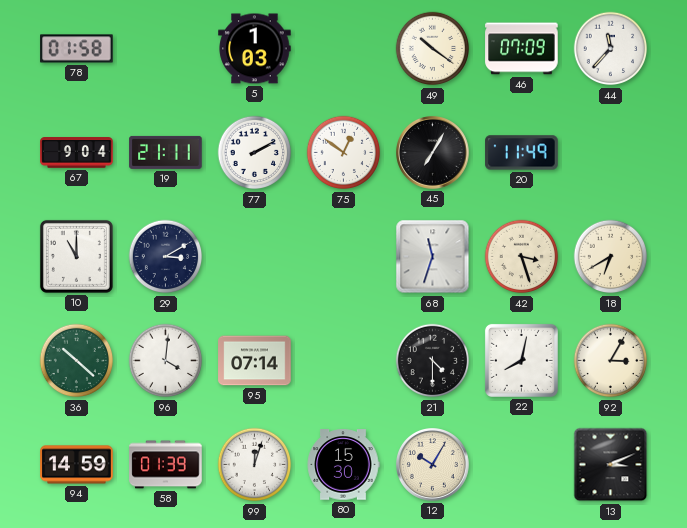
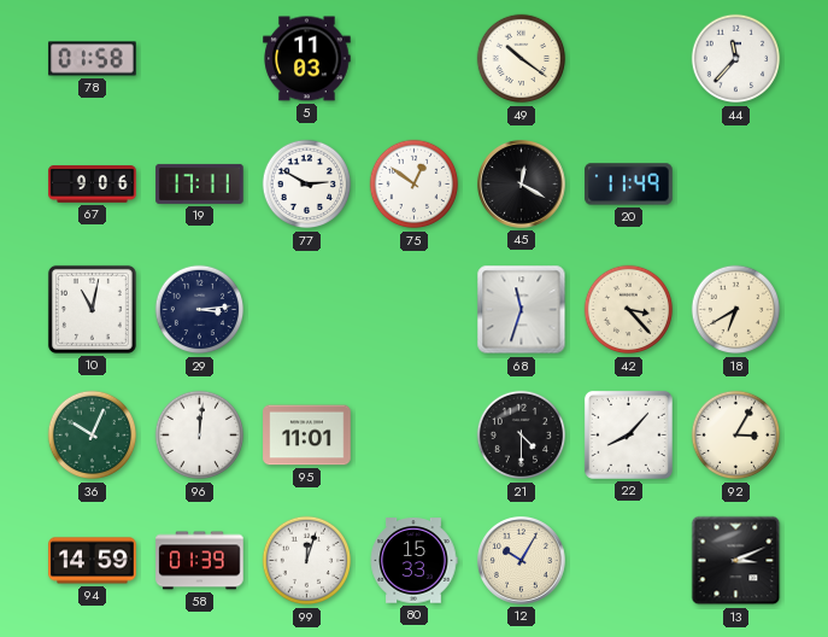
5: 1:03 -> 11:03
46: 07:09 -> none
67: 9:04 -> 9:06
19: 21:11 -> 17:11
77: 2:10 -> 2:50
45: 7:05 -> 12:20
10: 11:00 -> 11:02
29: 3:10 -> 3:14
42: 3:27 -> 3:23
36: 10:22 -> 10:04
96: 4:01 -> 12:01
95: 07:14 -> 11:01
22: 8:02 -> 8:07
80: 15:30 -> 15:33
